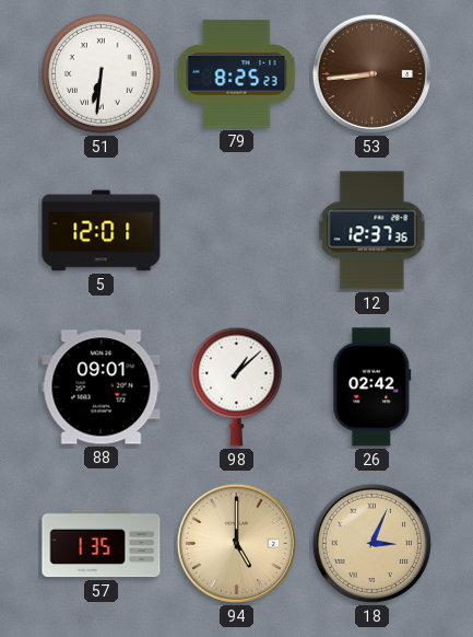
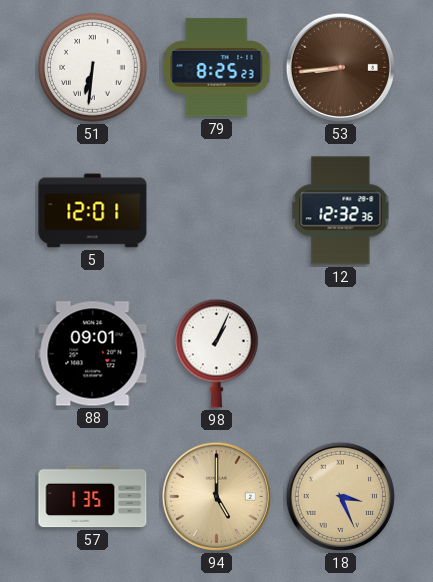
12: 12:37 -> 12:32
98: 1:08 -> 1:04
26: 02:42 -> none
18: 3:04 -> 3:26
